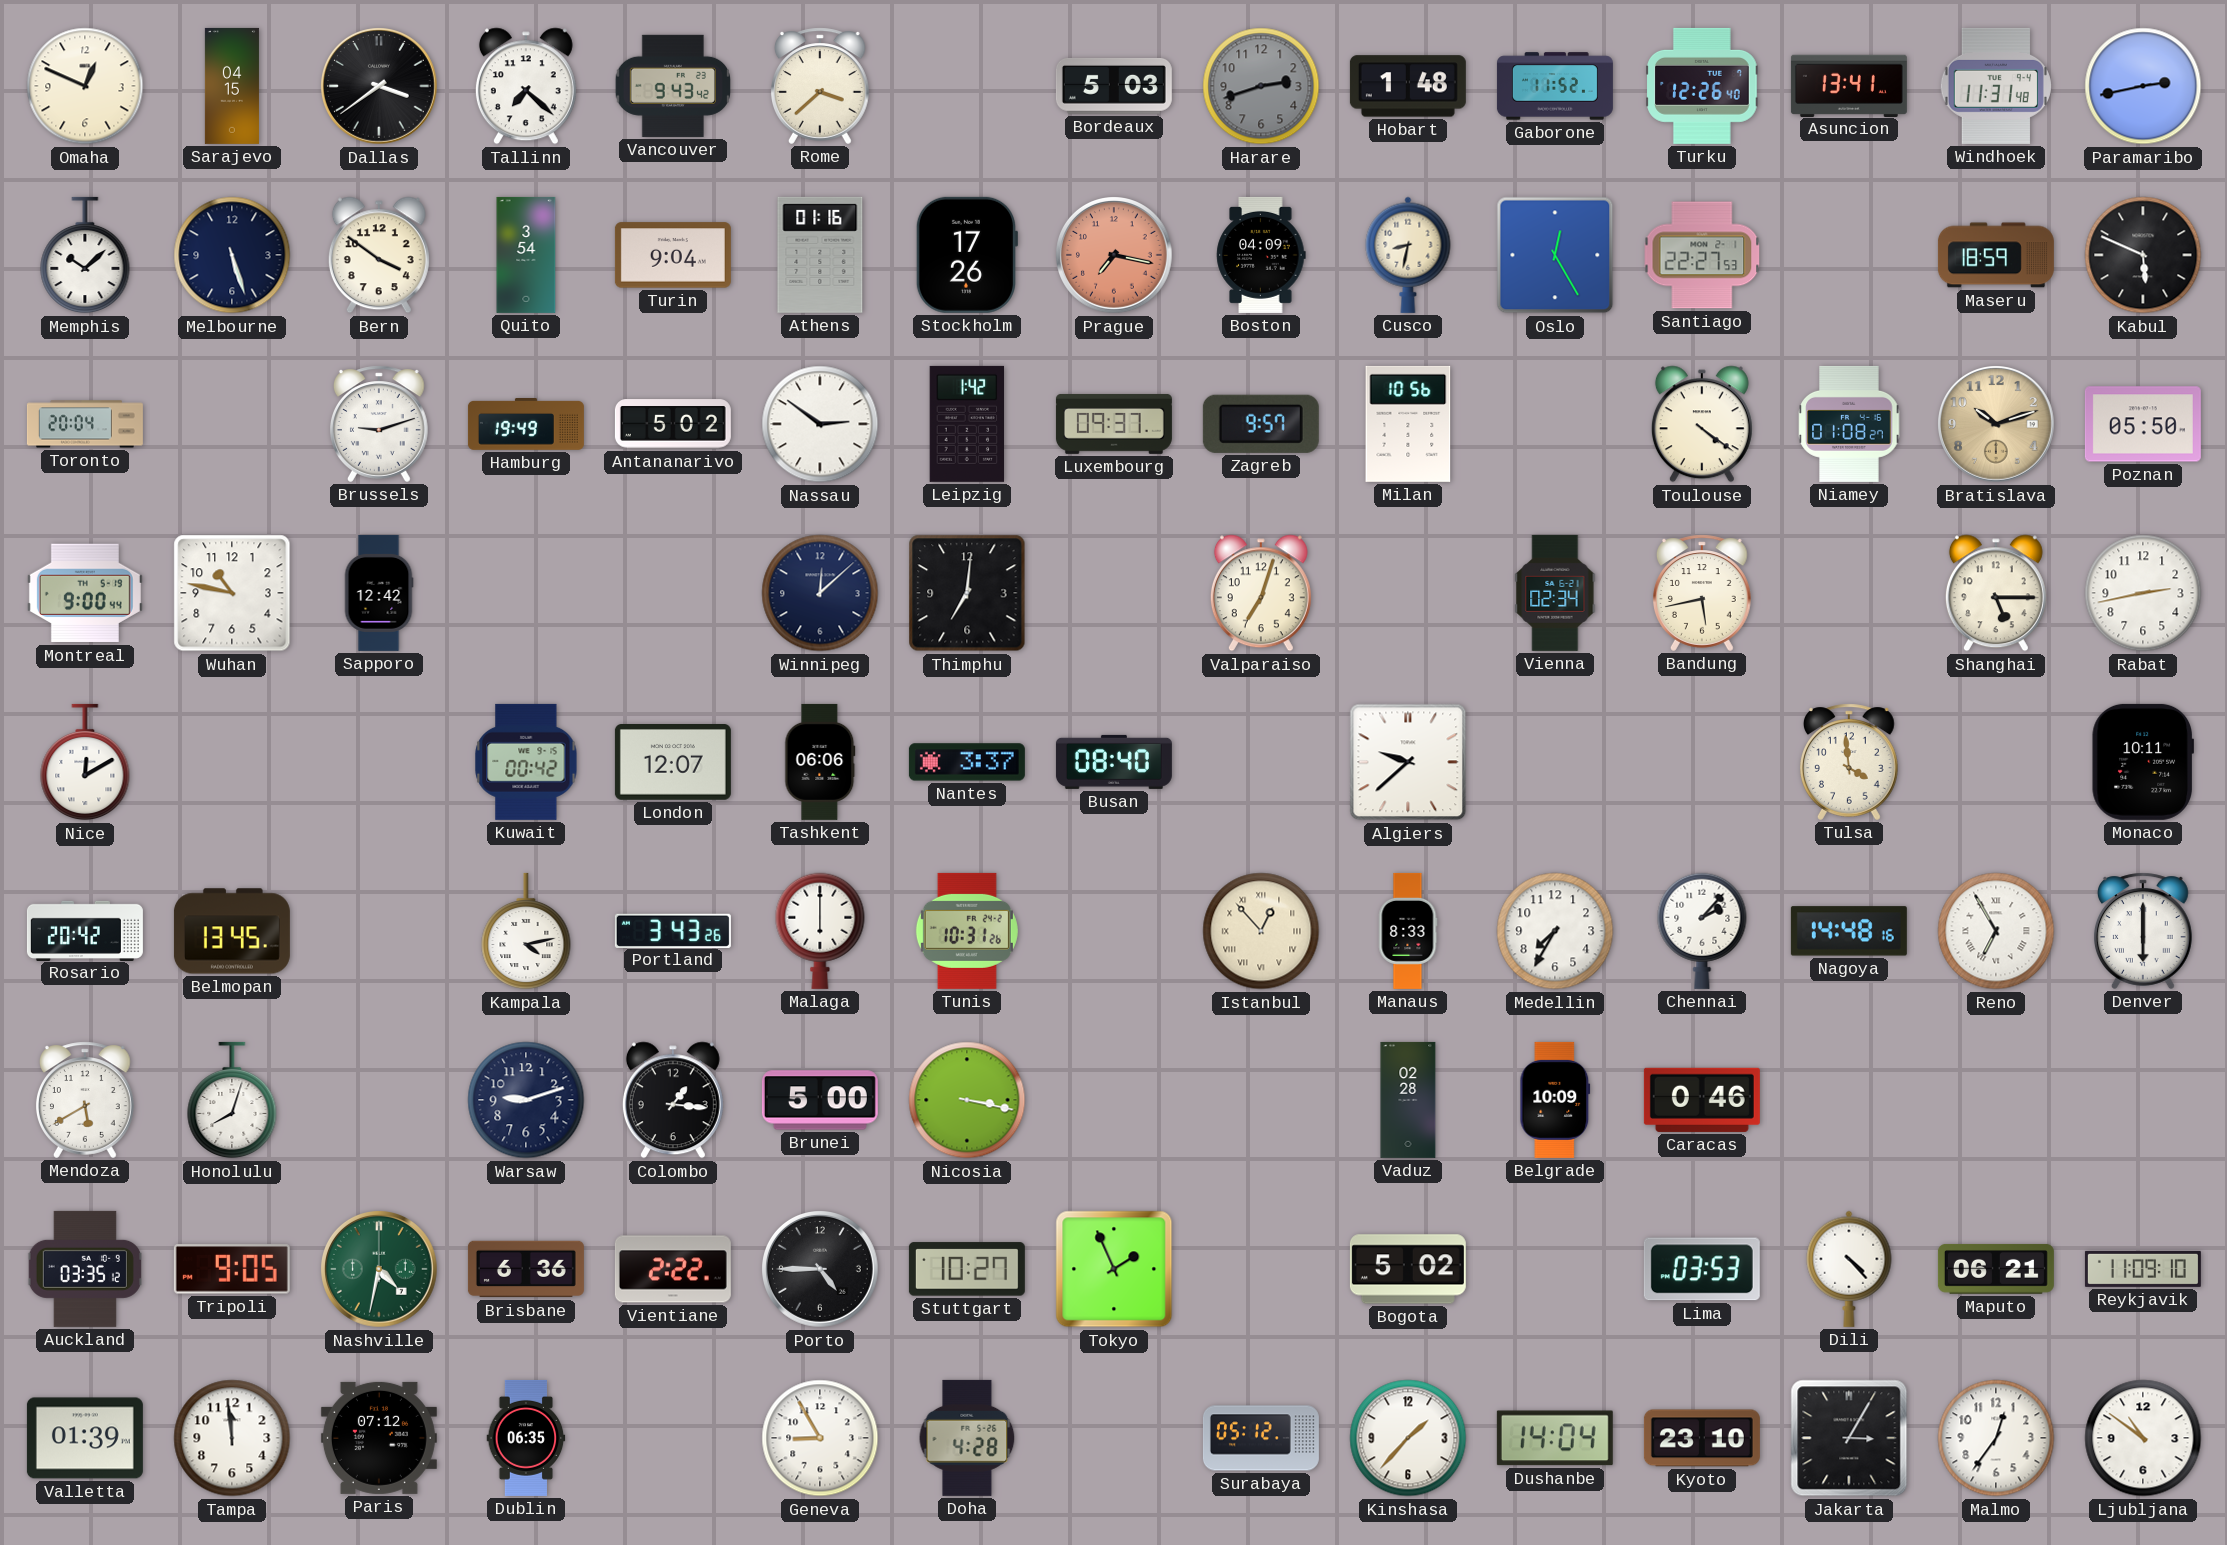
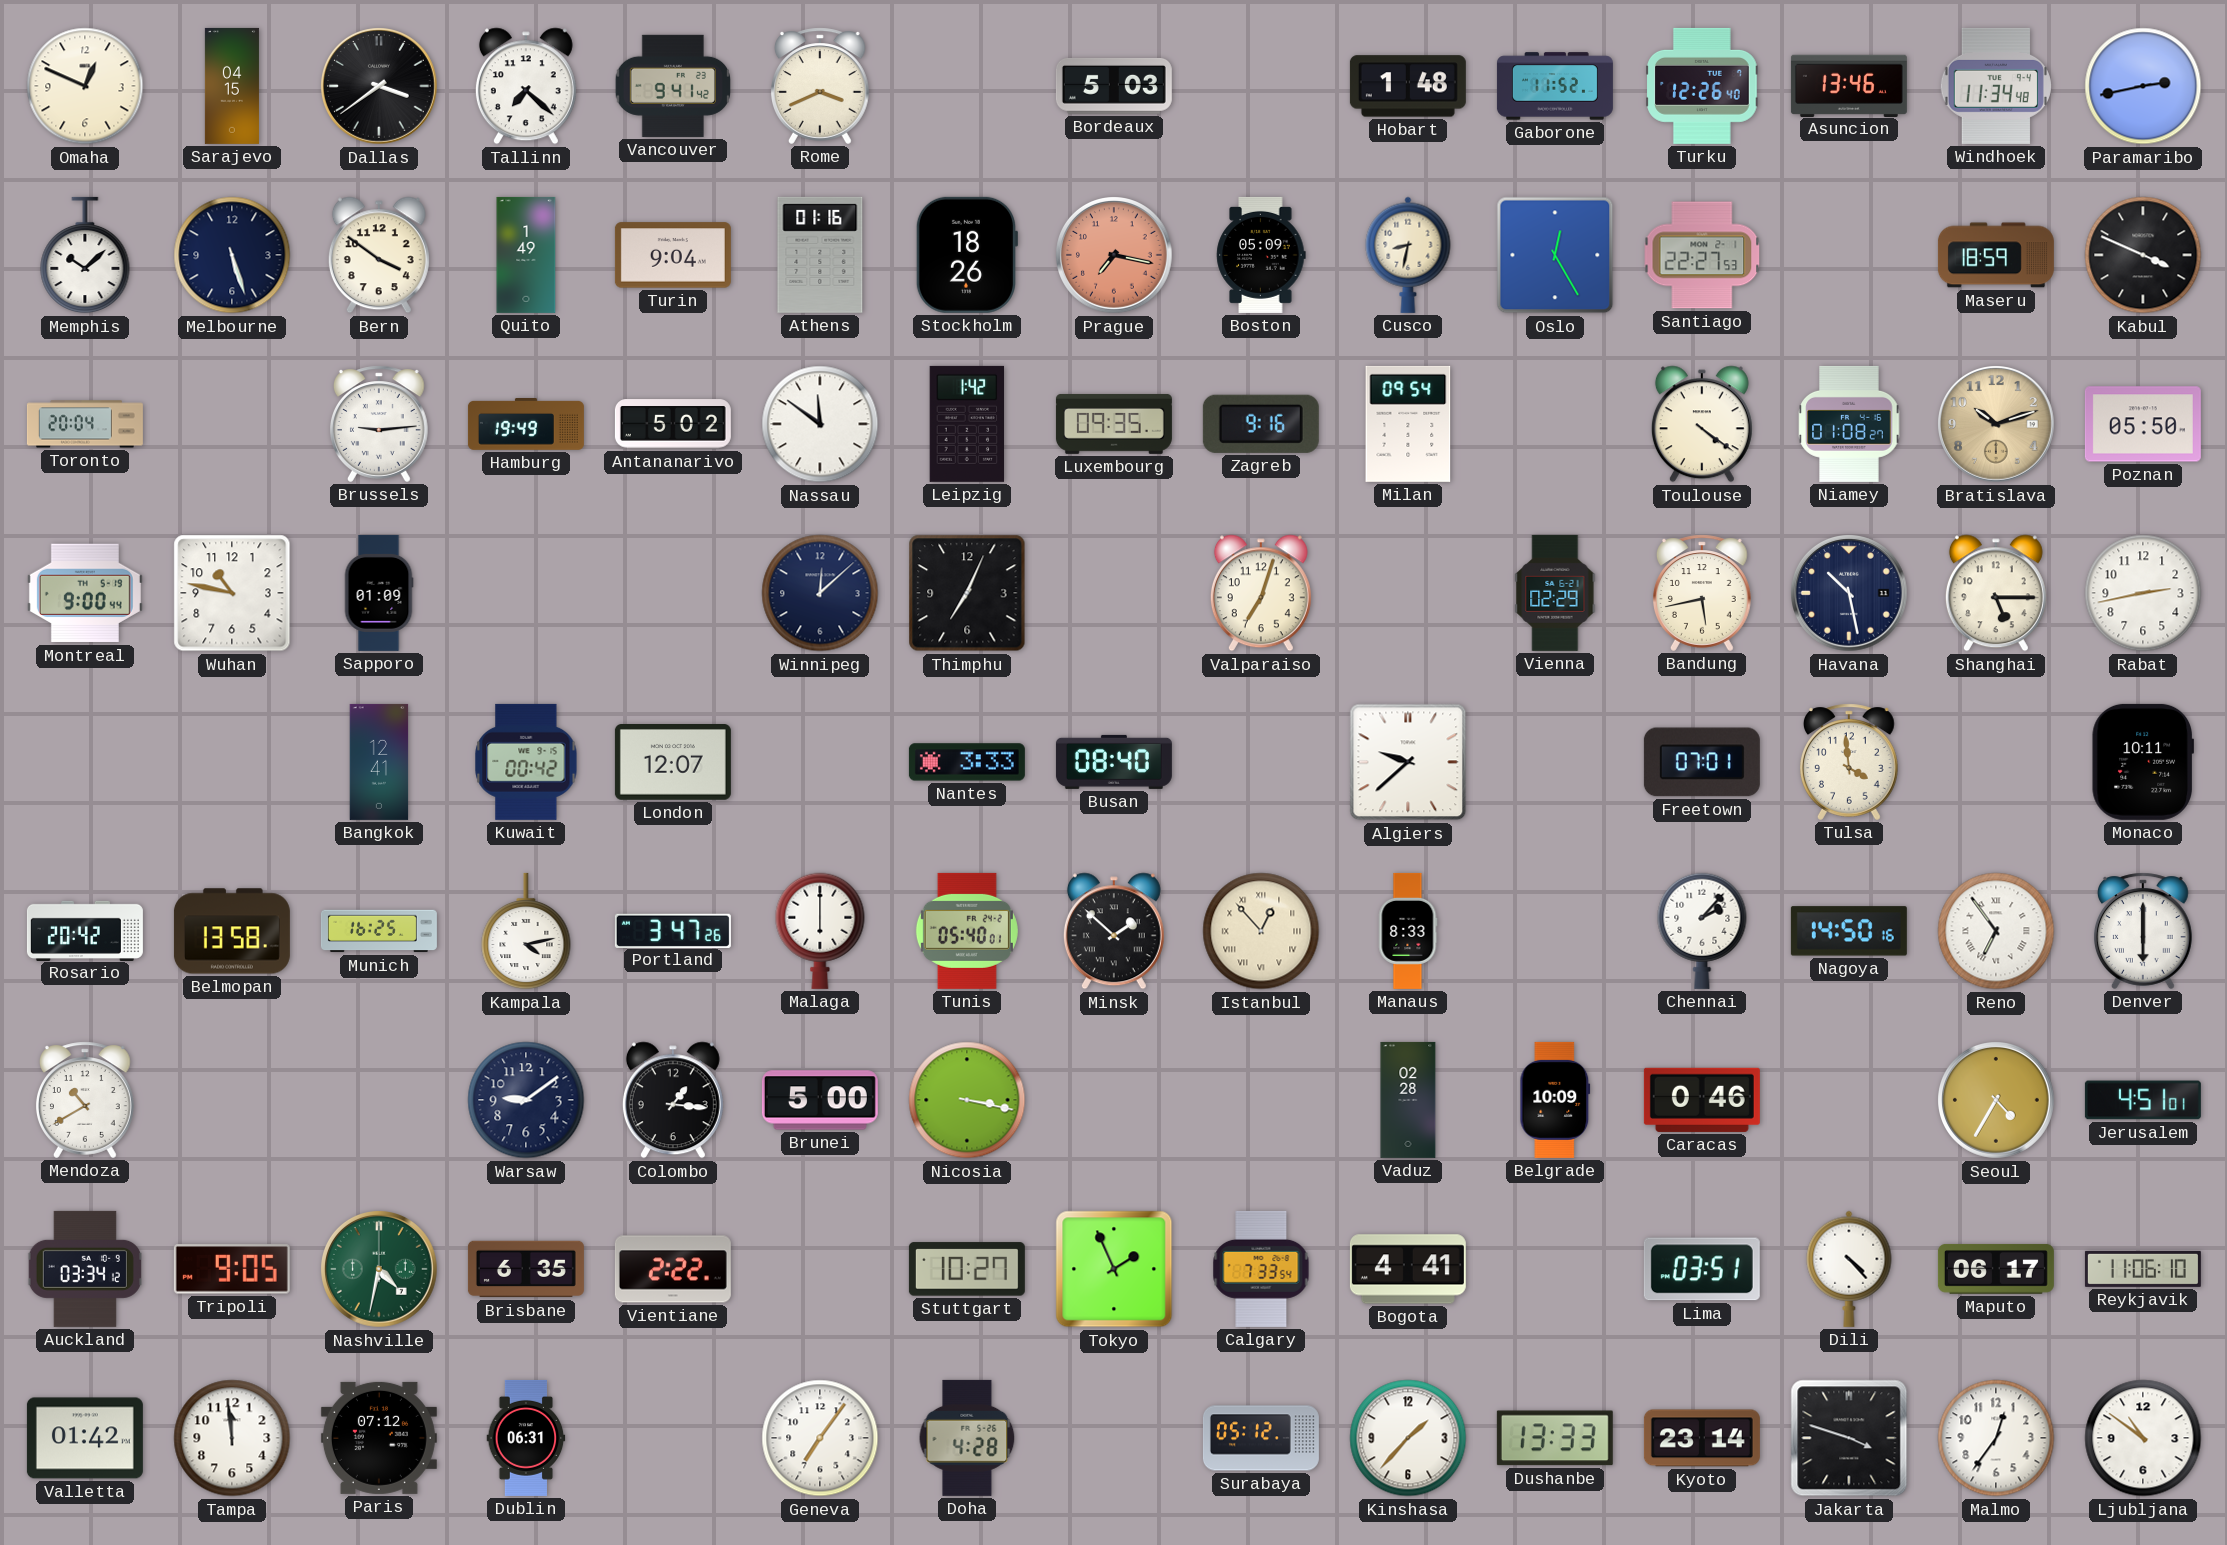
Vancouver: 9:43 -> 9:41
Rome: 3:38 -> 3:41
Harare: 2:42 -> none
Asuncion: 13:41 -> 13:46
Windhoek: 11:31 -> 11:34
Quito: 3:54 -> 1:49
Stockholm: 17:26 -> 18:26
Boston: 04:09 -> 05:09
Kabul: 5:49 -> 3:49
Brussels: 9:12 -> 9:14
Nassau: 2:51 -> 11:51
Luxembourg: 09:37 -> 09:35
Zagreb: 9:57 -> 9:16
Milan: 10:56 -> 09:54
Sapporo: 12:42 -> 01:09
Thimphu: 7:01 -> 7:04
Vienna: 02:34 -> 02:29
Havana: none -> 10:28
Nice: 12:10 -> none
Bangkok: none -> 12:41
Tashkent: 06:06 -> none
Nantes: 3:37 -> 3:33
Freetown: none -> 07:01
Belmopan: 13:45 -> 13:58
Munich: none -> 16:25
Portland: 3:43 -> 3:47
Tunis: 10:31 -> 05:40
Minsk: none -> 1:52
Medellin: 7:35 -> none
Nagoya: 14:48 -> 14:50
Reno: 6:55 -> 6:54
Mendoza: 5:40 -> 10:40
Honolulu: 8:03 -> none
Warsaw: 9:12 -> 9:09
Seoul: none -> 4:35
Jerusalem: none -> 4:51
Auckland: 03:35 -> 03:34
Brisbane: 6:36 -> 6:35
Porto: 4:45 -> none
Calgary: none -> 7:33
Bogota: 5:02 -> 4:41
Lima: 03:53 -> 03:51
Maputo: 06:21 -> 06:17
Reykjavik: 11:09 -> 11:06
Valletta: 01:39 -> 01:42
Dublin: 06:35 -> 06:31
Geneva: 8:55 -> 7:06
Dushanbe: 14:04 -> 13:33
Kyoto: 23:10 -> 23:14
Jakarta: 3:05 -> 3:48
